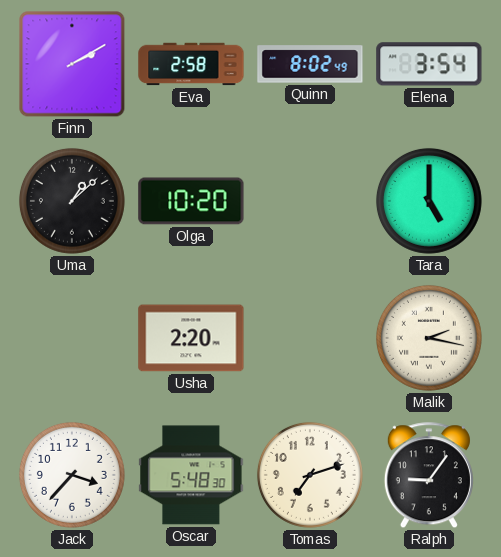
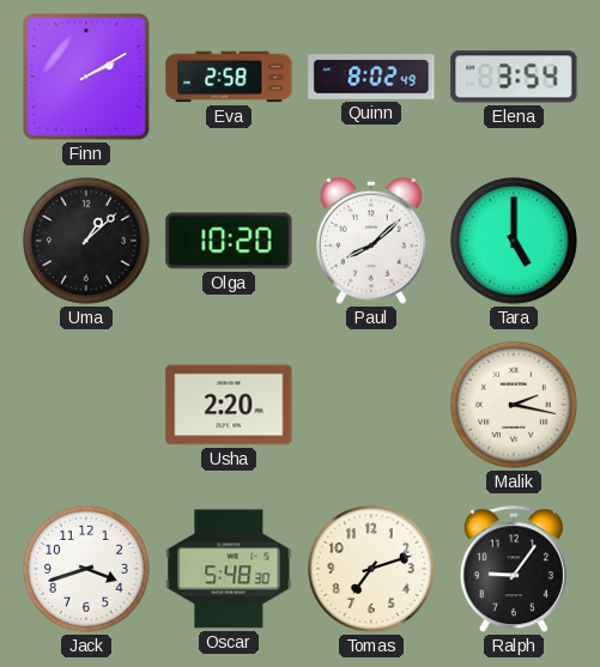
Paul: none -> 8:08
Jack: 3:37 -> 3:42
